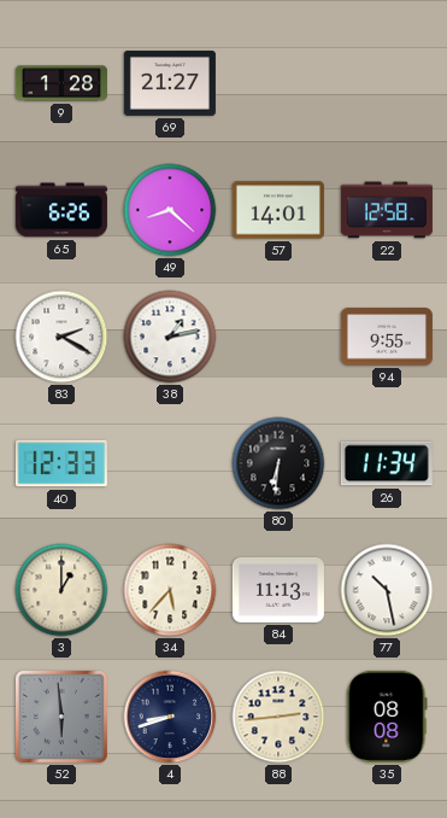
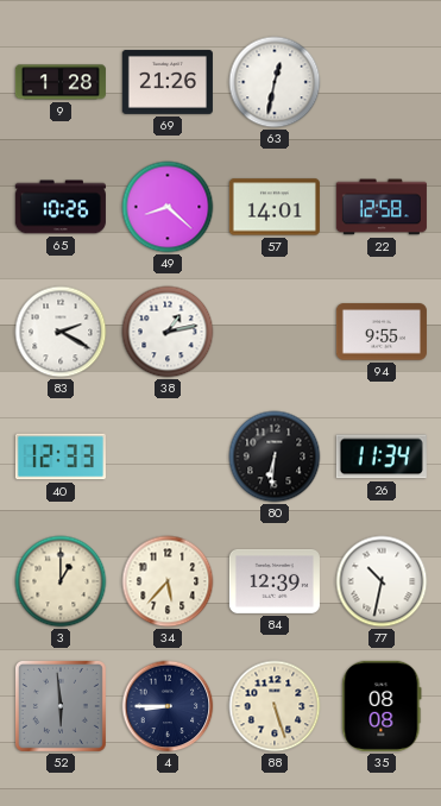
69: 21:27 -> 21:26
63: none -> 12:32
65: 6:26 -> 10:26
84: 11:13 -> 12:39
77: 10:28 -> 10:32
4: 8:42 -> 8:45
88: 2:44 -> 5:27
